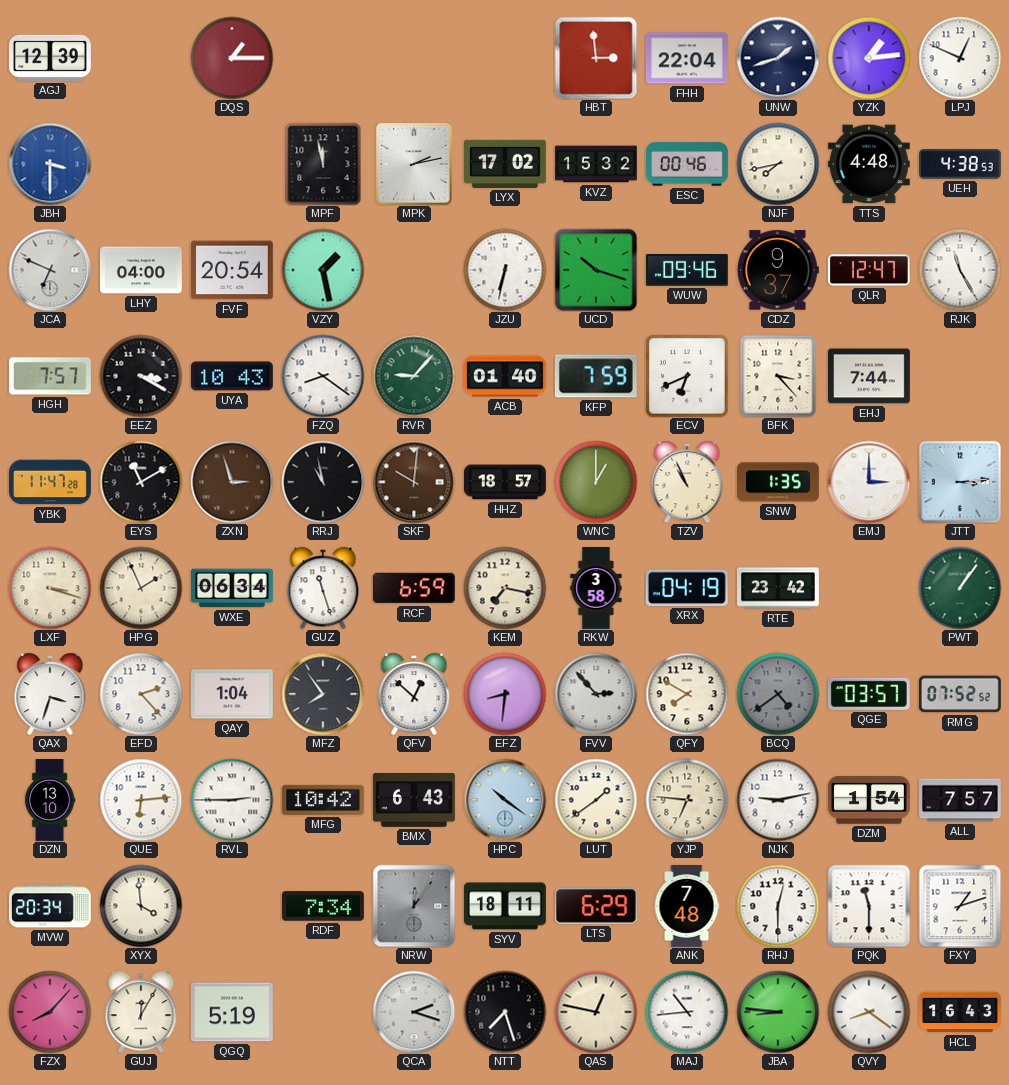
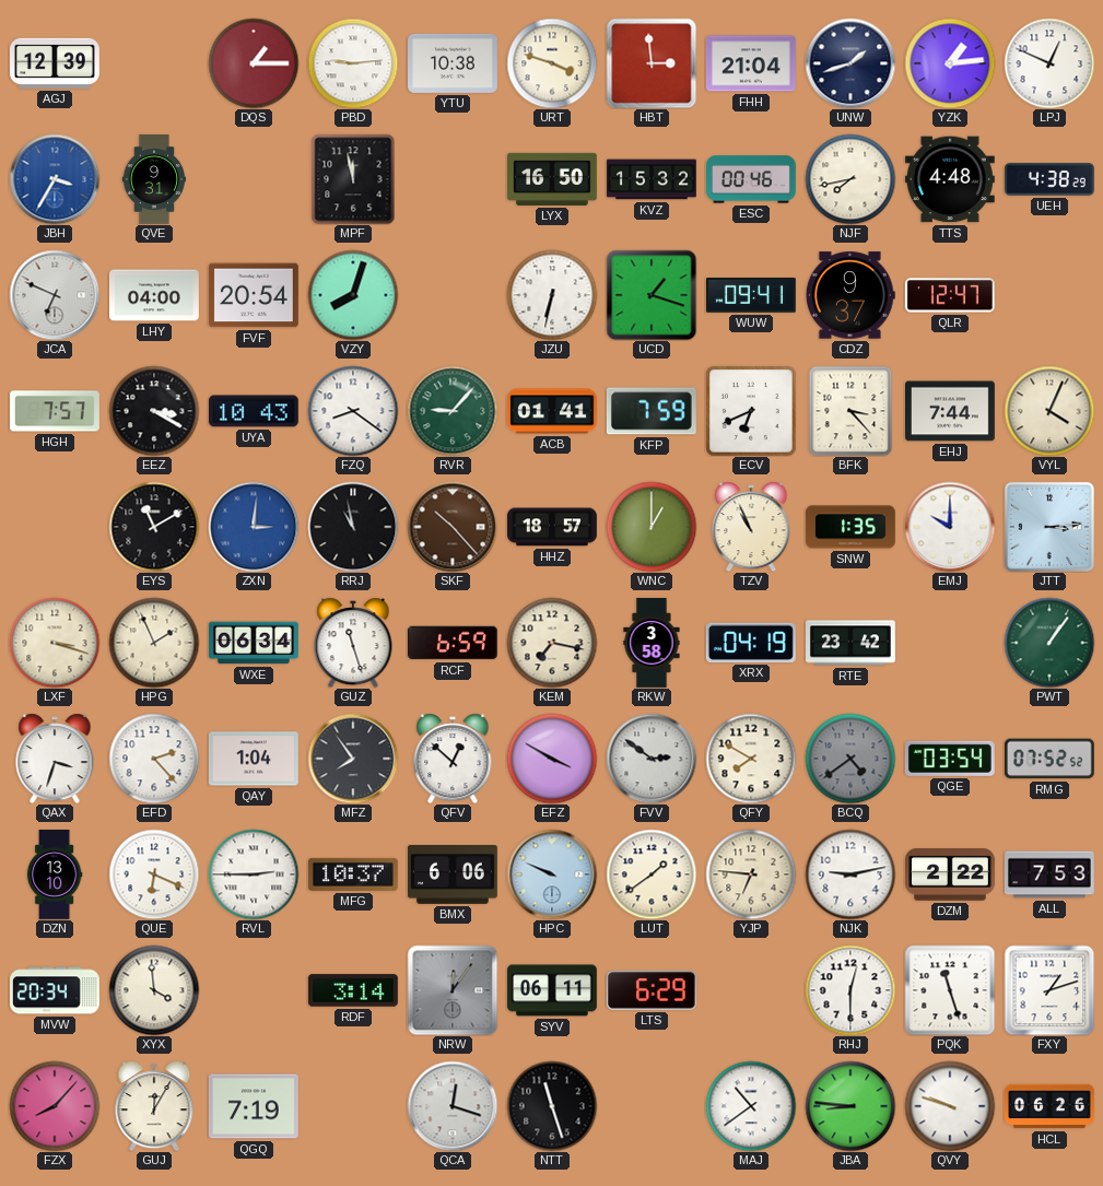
PBD: none -> 9:14
YTU: none -> 10:38
URT: none -> 3:48
FHH: 22:04 -> 21:04
JBH: 3:30 -> 3:35
QVE: none -> 9:31
MPK: 2:13 -> none
LYX: 17:02 -> 16:50
UEH: 4:38:53 -> 4:38:29
VZY: 1:28 -> 8:03
UCD: 10:18 -> 1:18
WUW: 09:46 -> 09:41
RJK: 11:25 -> none
ACB: 01:40 -> 01:41
VYL: none -> 4:04
YBK: 11:47 -> none
ZXN: 2:57 -> 3:01
ZXN dial: brown -> blue
SKF: 10:01 -> 10:23
EMJ: 3:00 -> 10:00
EFZ: 8:31 -> 3:50
FVV: 2:53 -> 2:51
QGE: 03:57 -> 03:54
QUE: 6:14 -> 6:19
MFG: 10:42 -> 10:37
BMX: 6:43 -> 6:06
HPC: 10:21 -> 9:49
DZM: 1:54 -> 2:22
ALL: 7:57 -> 7:53
RDF: 7:34 -> 3:14
SYV: 18:11 -> 06:11
ANK: 7:48 -> none
PQK: 11:30 -> 11:27
QGQ: 5:19 -> 7:19
QCA: 2:18 -> 12:18
NTT: 7:27 -> 11:27
QAS: 12:47 -> none
MAJ: 10:44 -> 10:39
QVY: 8:21 -> 9:48
HCL: 16:43 -> 06:26
